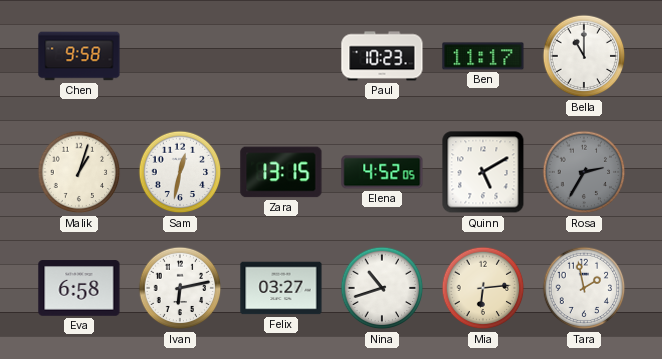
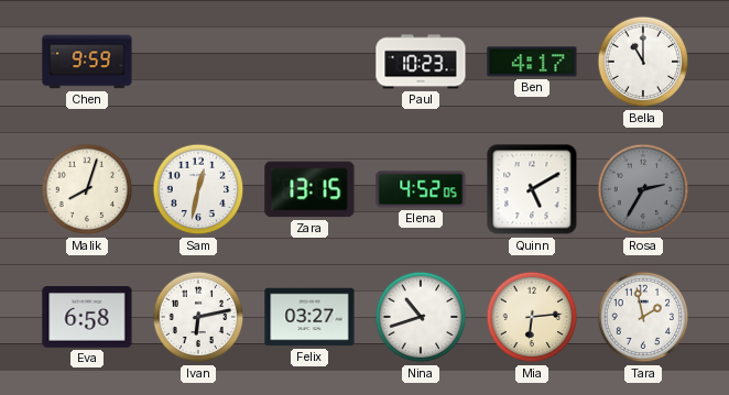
Chen: 9:58 -> 9:59
Ben: 11:17 -> 4:17
Malik: 1:03 -> 8:03
